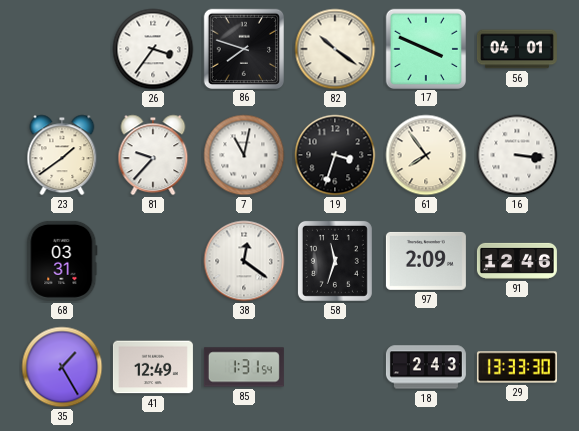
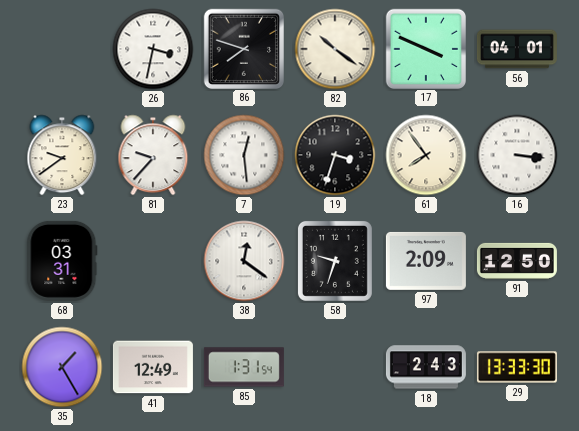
26: 3:36 -> 3:32
23: 1:39 -> 9:39
7: 11:02 -> 12:29
58: 11:33 -> 9:33
91: 12:46 -> 12:50
